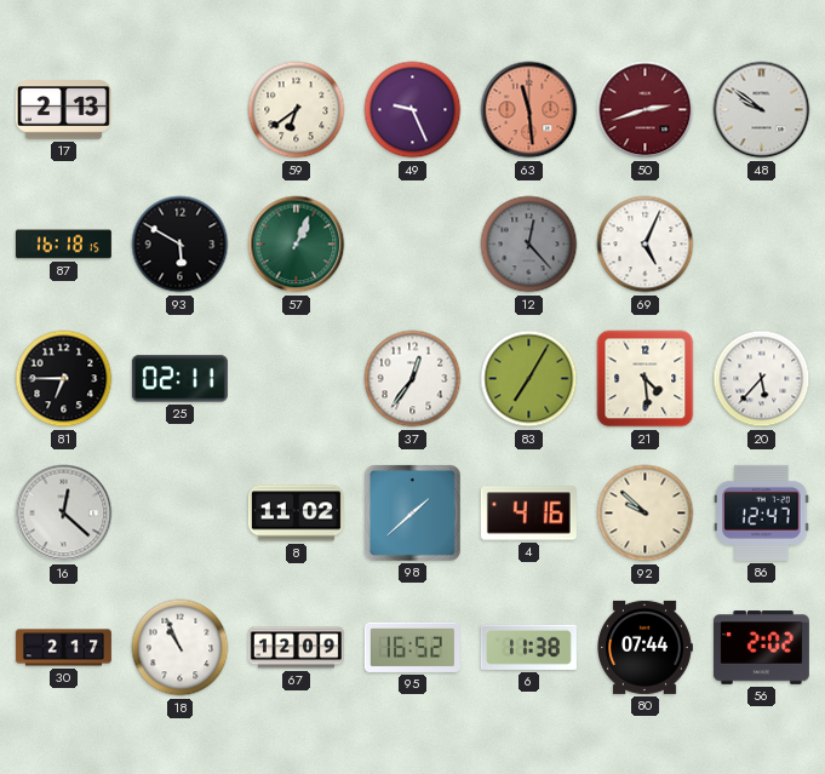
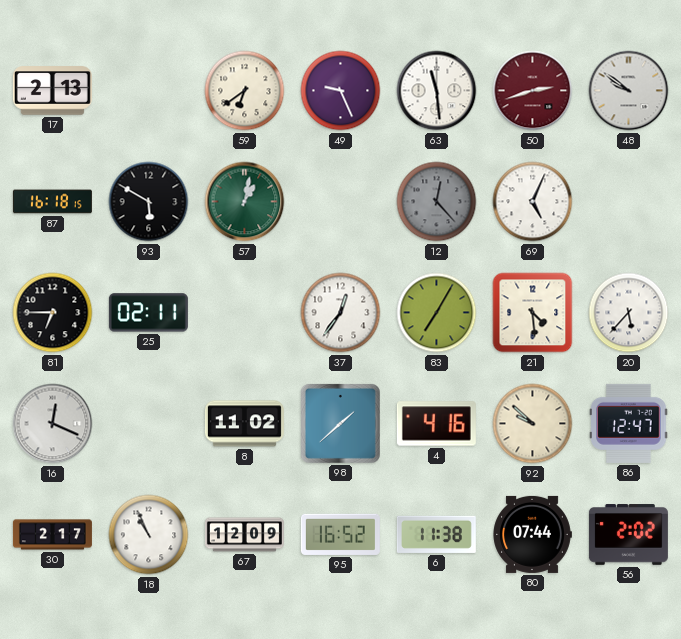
63 dial: salmon -> white
57: 1:04 -> 1:02
16: 12:22 -> 12:19
